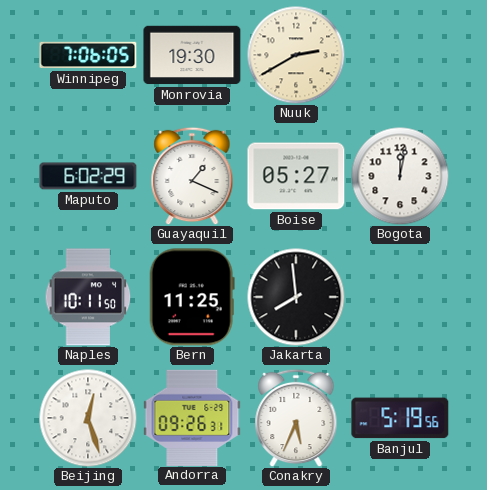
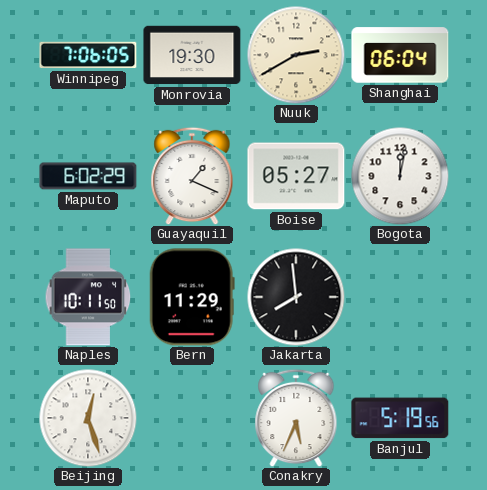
Shanghai: none -> 06:04
Bern: 11:25 -> 11:29
Andorra: 09:26 -> none
